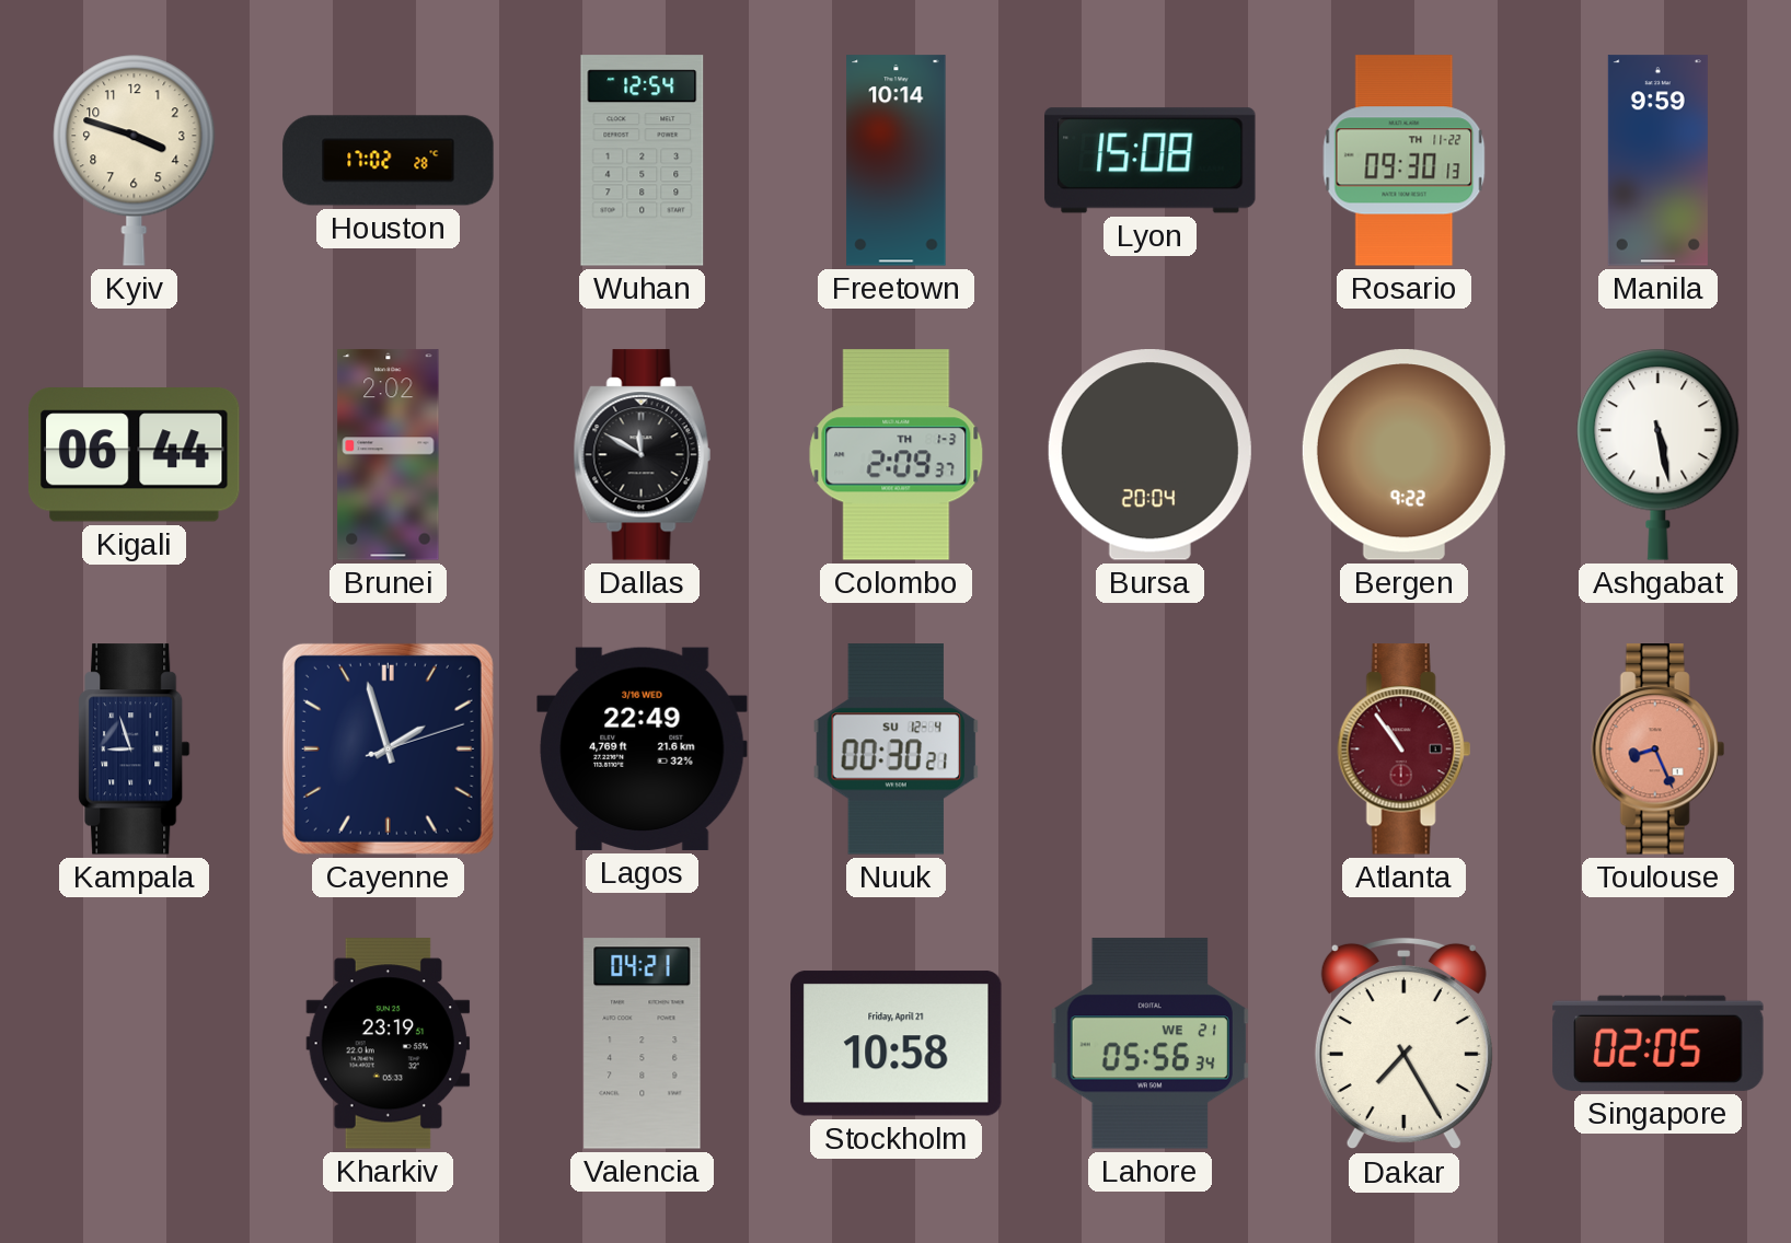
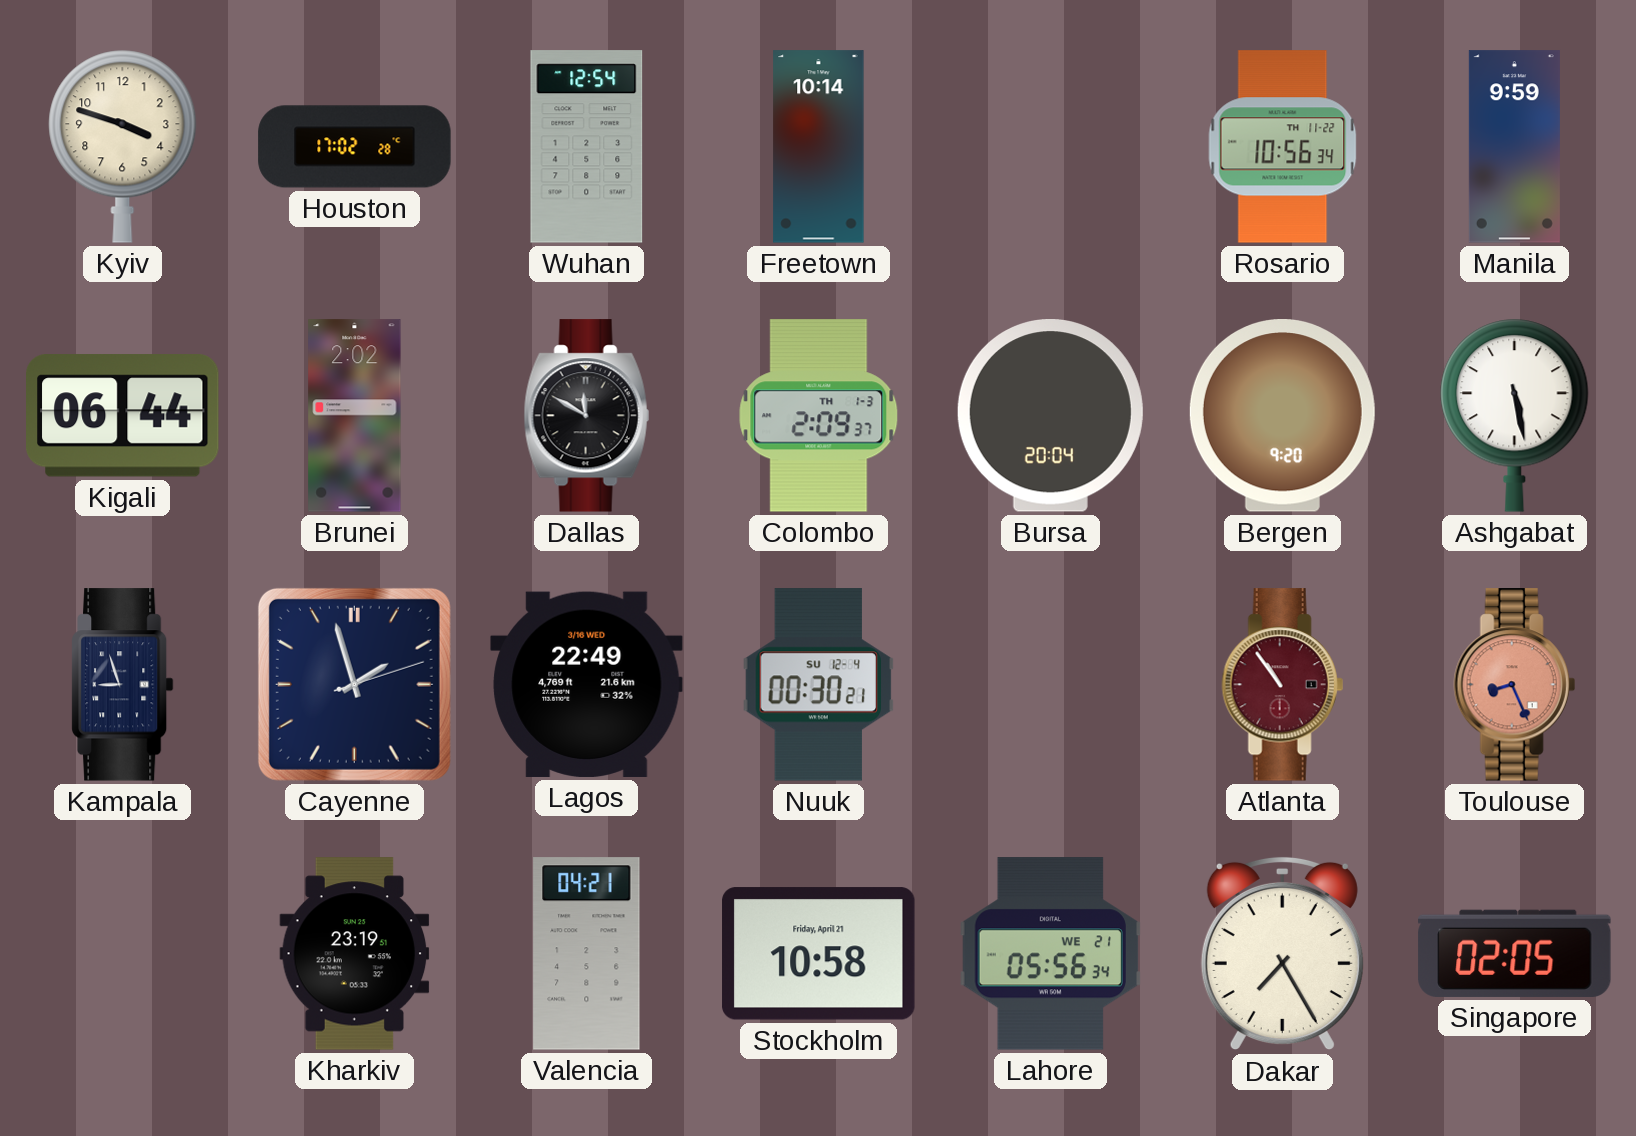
Lyon: 15:08 -> none
Rosario: 09:30 -> 10:56
Bergen: 9:22 -> 9:20
